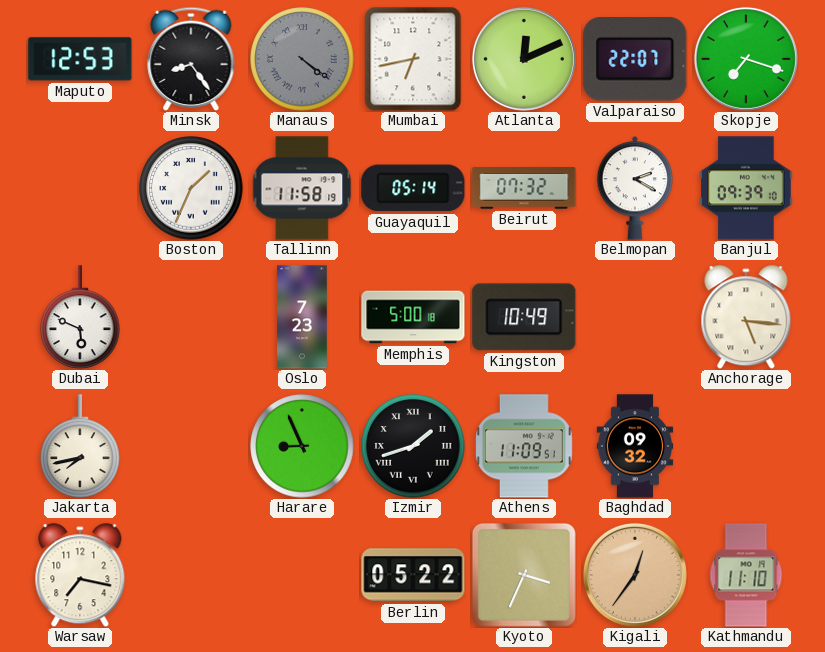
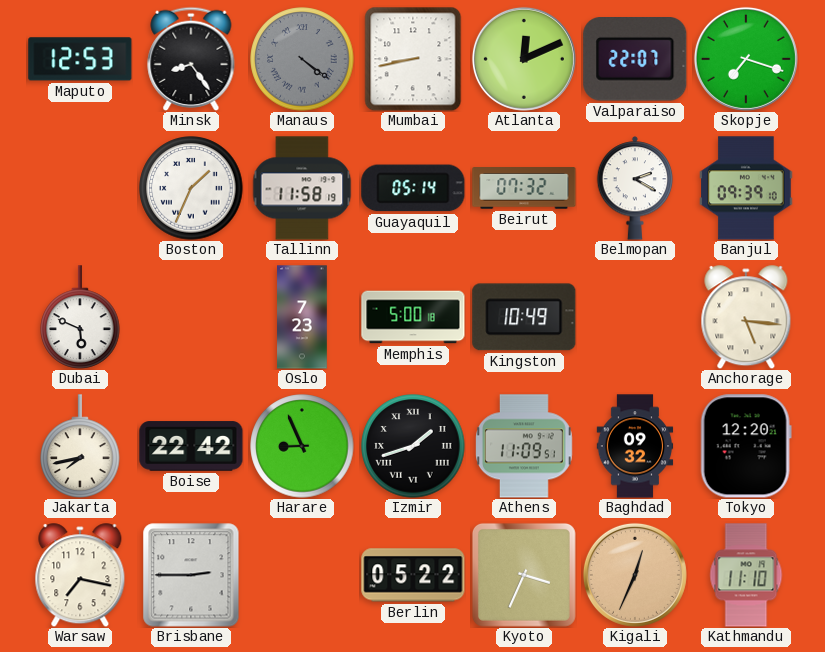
Mumbai: 6:43 -> 8:43
Boise: none -> 22:42
Tokyo: none -> 12:20
Brisbane: none -> 2:45
Kigali: 12:36 -> 12:34
